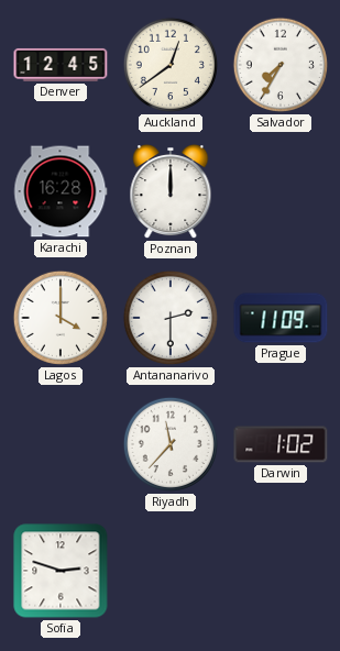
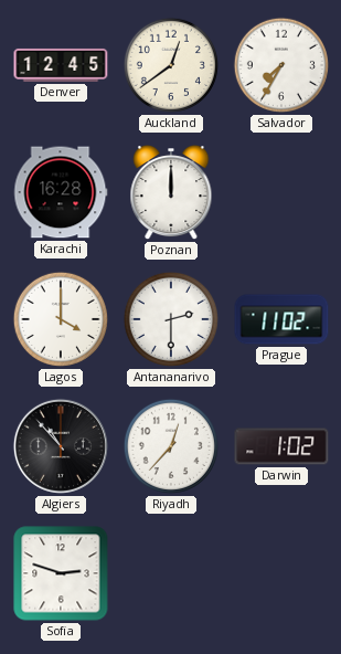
Prague: 11:09 -> 11:02
Algiers: none -> 10:53
Riyadh: 11:37 -> 12:37
